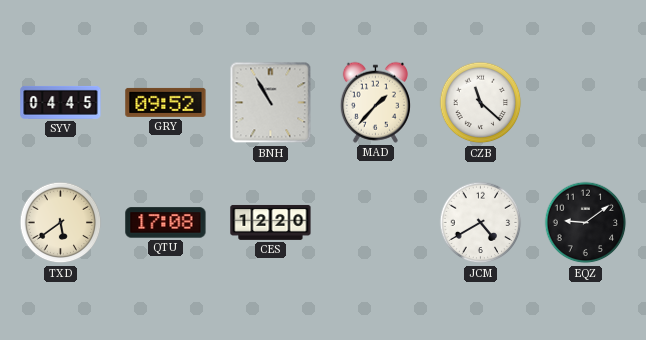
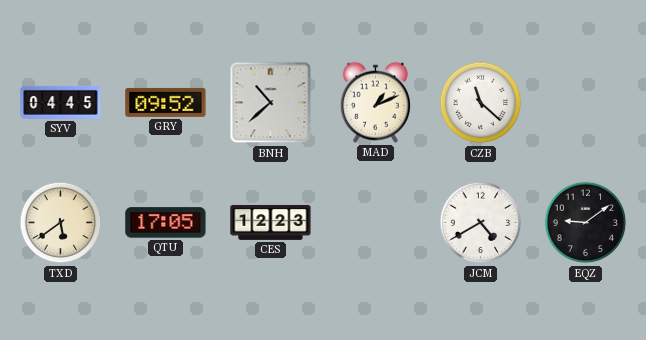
BNH: 10:55 -> 10:38
MAD: 1:37 -> 1:11
QTU: 17:08 -> 17:05
CES: 12:20 -> 12:23
